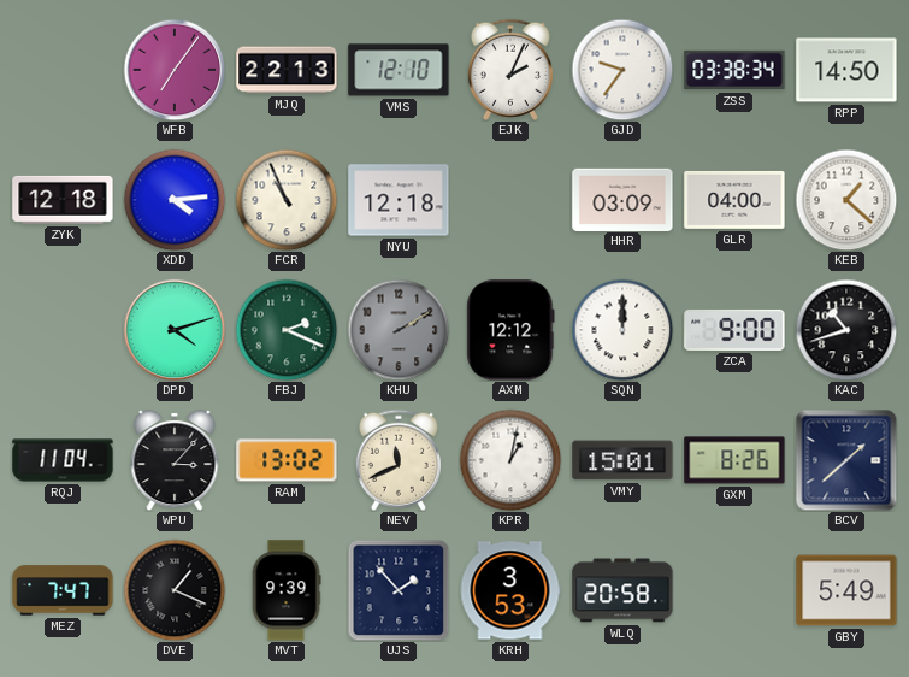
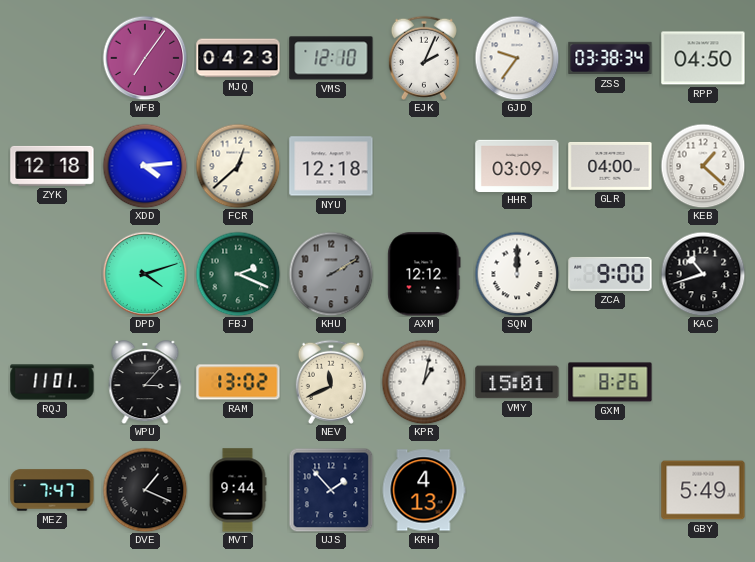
MJQ: 22:13 -> 04:23
RPP: 14:50 -> 04:50
FCR: 10:56 -> 12:38
RQJ: 11:04 -> 11:01
BCV: 1:38 -> none
MVT: 9:39 -> 9:44
KRH: 3:53 -> 4:13
WLQ: 20:58 -> none
